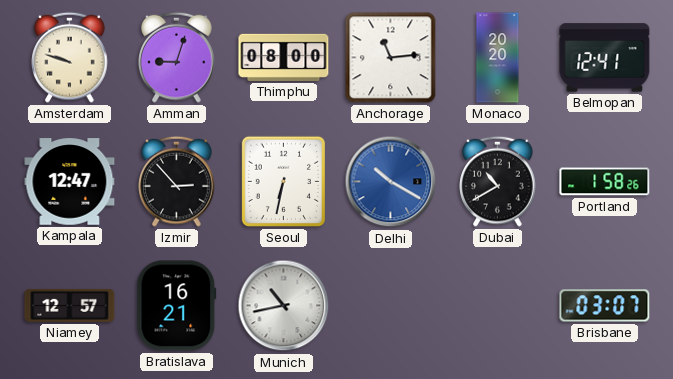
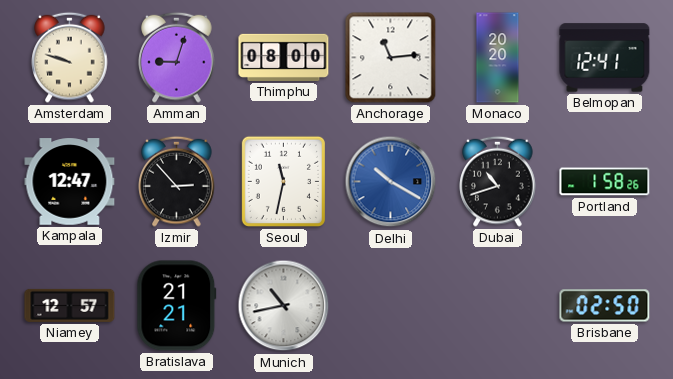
Seoul: 6:32 -> 11:32
Dubai: 10:40 -> 10:42
Bratislava: 16:21 -> 21:21
Brisbane: 03:07 -> 02:50
